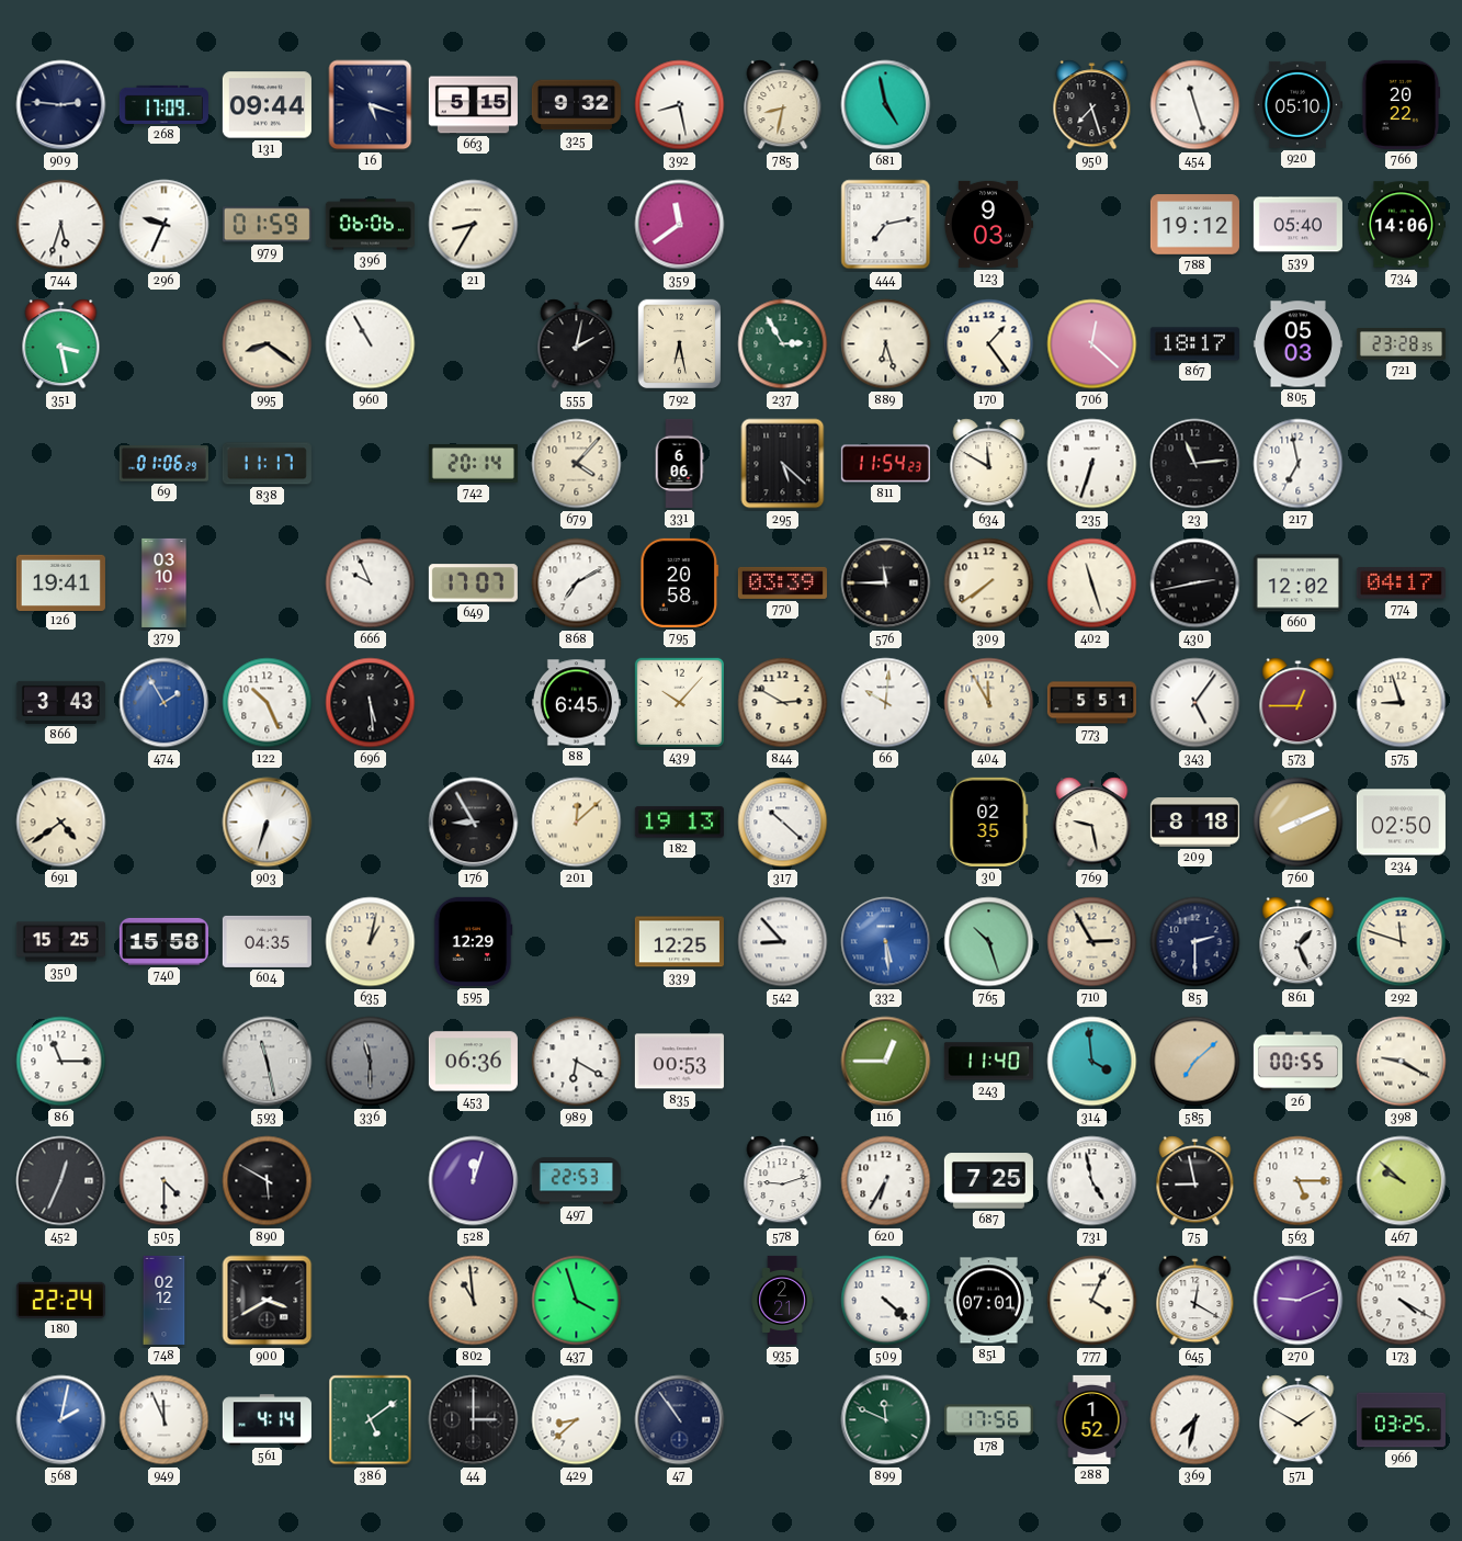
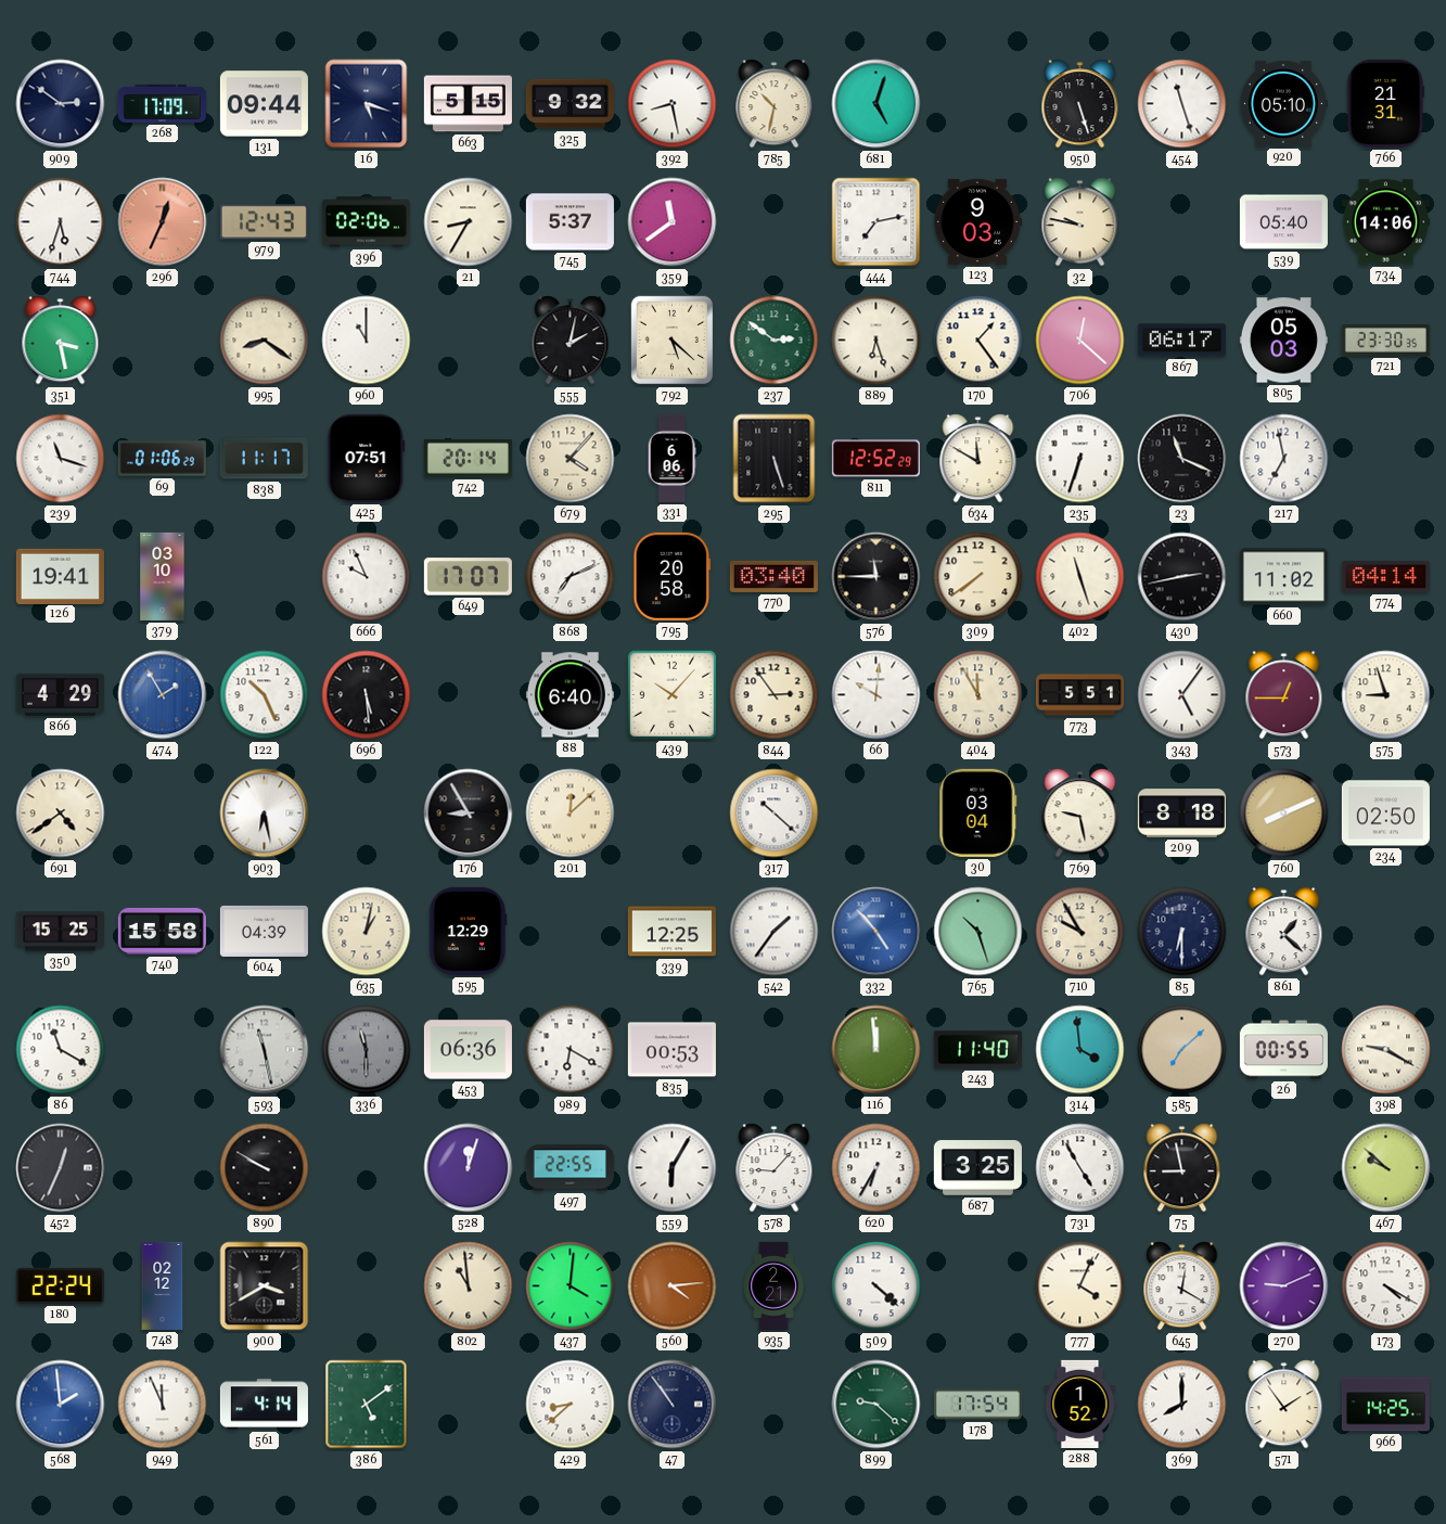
909: 2:46 -> 2:51
785: 8:32 -> 10:32
681: 4:58 -> 5:03
950: 7:27 -> 5:27
766: 20:22 -> 21:31
296: 9:34 -> 12:34
296 dial: white -> salmon
979: 01:59 -> 12:43
396: 06:06 -> 02:06
745: none -> 5:37
32: none -> 9:47
788: 19:12 -> none
960: 10:55 -> 11:00
792: 6:28 -> 5:22
237: 2:55 -> 2:51
867: 18:17 -> 06:17
721: 23:28 -> 23:30
239: none -> 11:18
425: none -> 07:51
295: 5:22 -> 5:27
811: 11:54 -> 12:52
23: 11:14 -> 11:19
868: 7:10 -> 7:11
770: 03:39 -> 03:40
660: 12:02 -> 11:02
774: 04:17 -> 04:14
866: 3:43 -> 4:29
88: 6:45 -> 6:40
844: 2:50 -> 2:54
903: 6:33 -> 6:28
182: 19:13 -> none
30: 02:35 -> 03:04
604: 04:35 -> 04:39
542: 8:53 -> 1:36
332: 5:29 -> 4:53
710: 2:55 -> 9:55
85: 2:30 -> 6:30
861: 1:26 -> 1:22
292: 11:48 -> none
86: 11:15 -> 11:20
116: 12:45 -> 11:59
505: 4:30 -> none
890: 5:50 -> 9:50
497: 22:53 -> 22:55
559: none -> 6:05
578: 9:12 -> 9:07
687: 7:25 -> 3:25
731: 4:58 -> 4:55
563: 5:15 -> none
437: 3:57 -> 4:01
560: none -> 4:14
851: 07:01 -> none
568: 2:02 -> 1:59
44: 3:00 -> none
899: 11:49 -> 9:22
178: 17:56 -> 17:54
369: 7:32 -> 8:00
571: 1:50 -> 1:54
966: 03:25 -> 14:25
